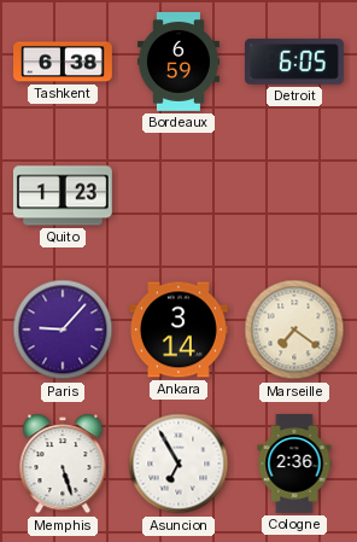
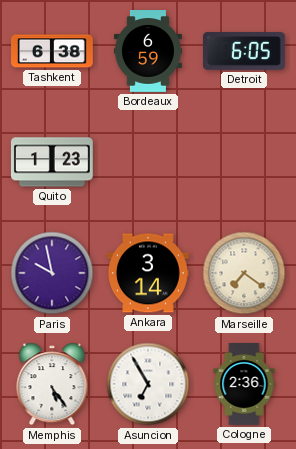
Paris: 9:07 -> 9:58
Memphis: 5:27 -> 5:24
